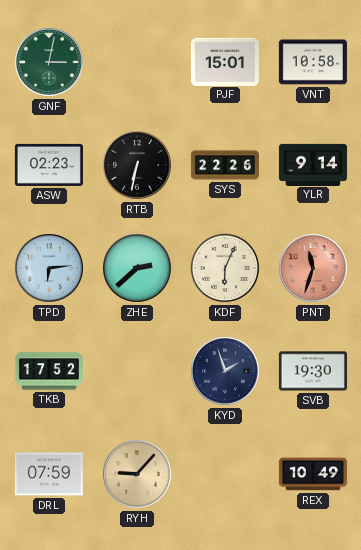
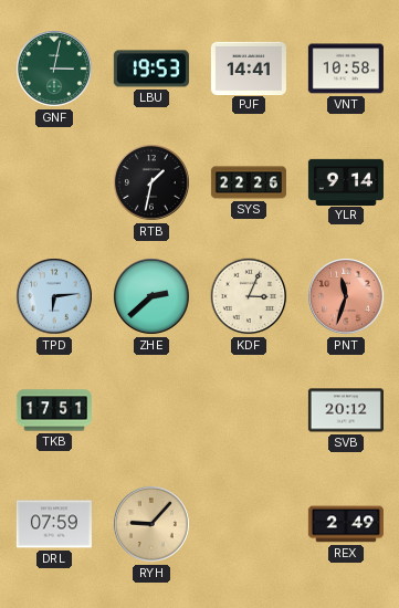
LBU: none -> 19:53
PJF: 15:01 -> 14:41
ASW: 02:23 -> none
RTB: 6:32 -> 1:32
KDF: 6:04 -> 3:04
TKB: 17:52 -> 17:51
KYD: 1:57 -> none
SVB: 19:30 -> 20:12
REX: 10:49 -> 2:49
